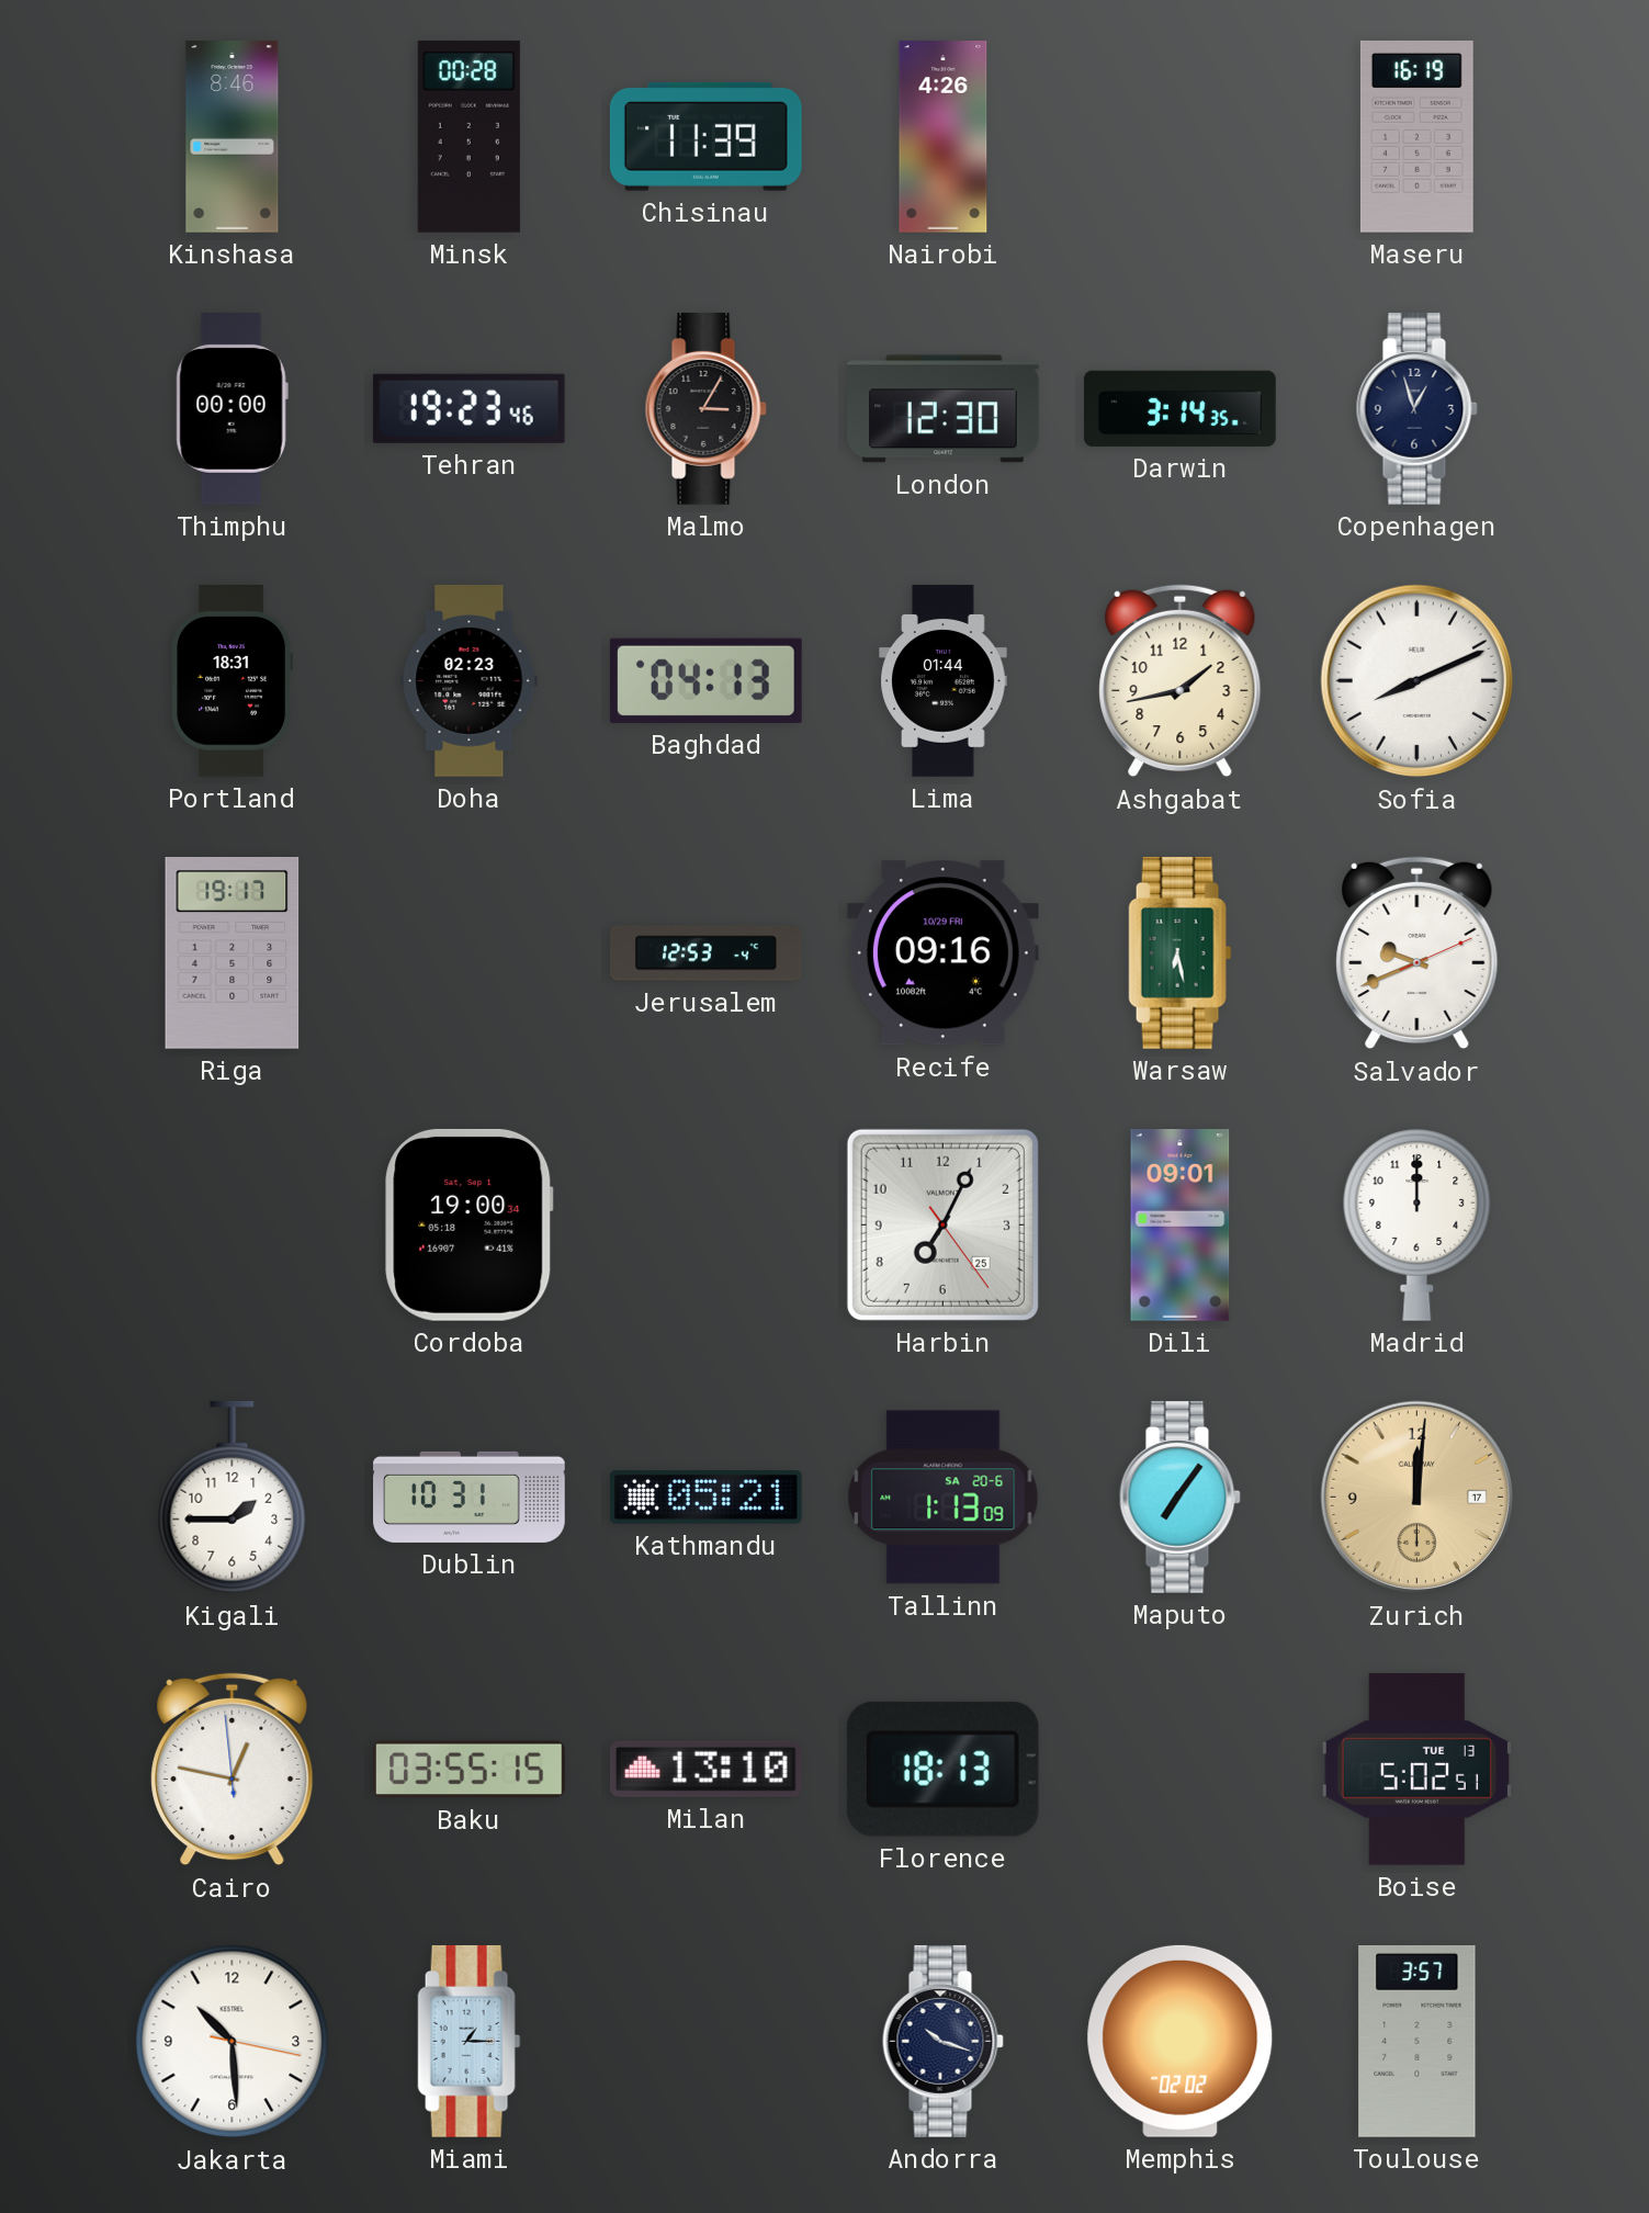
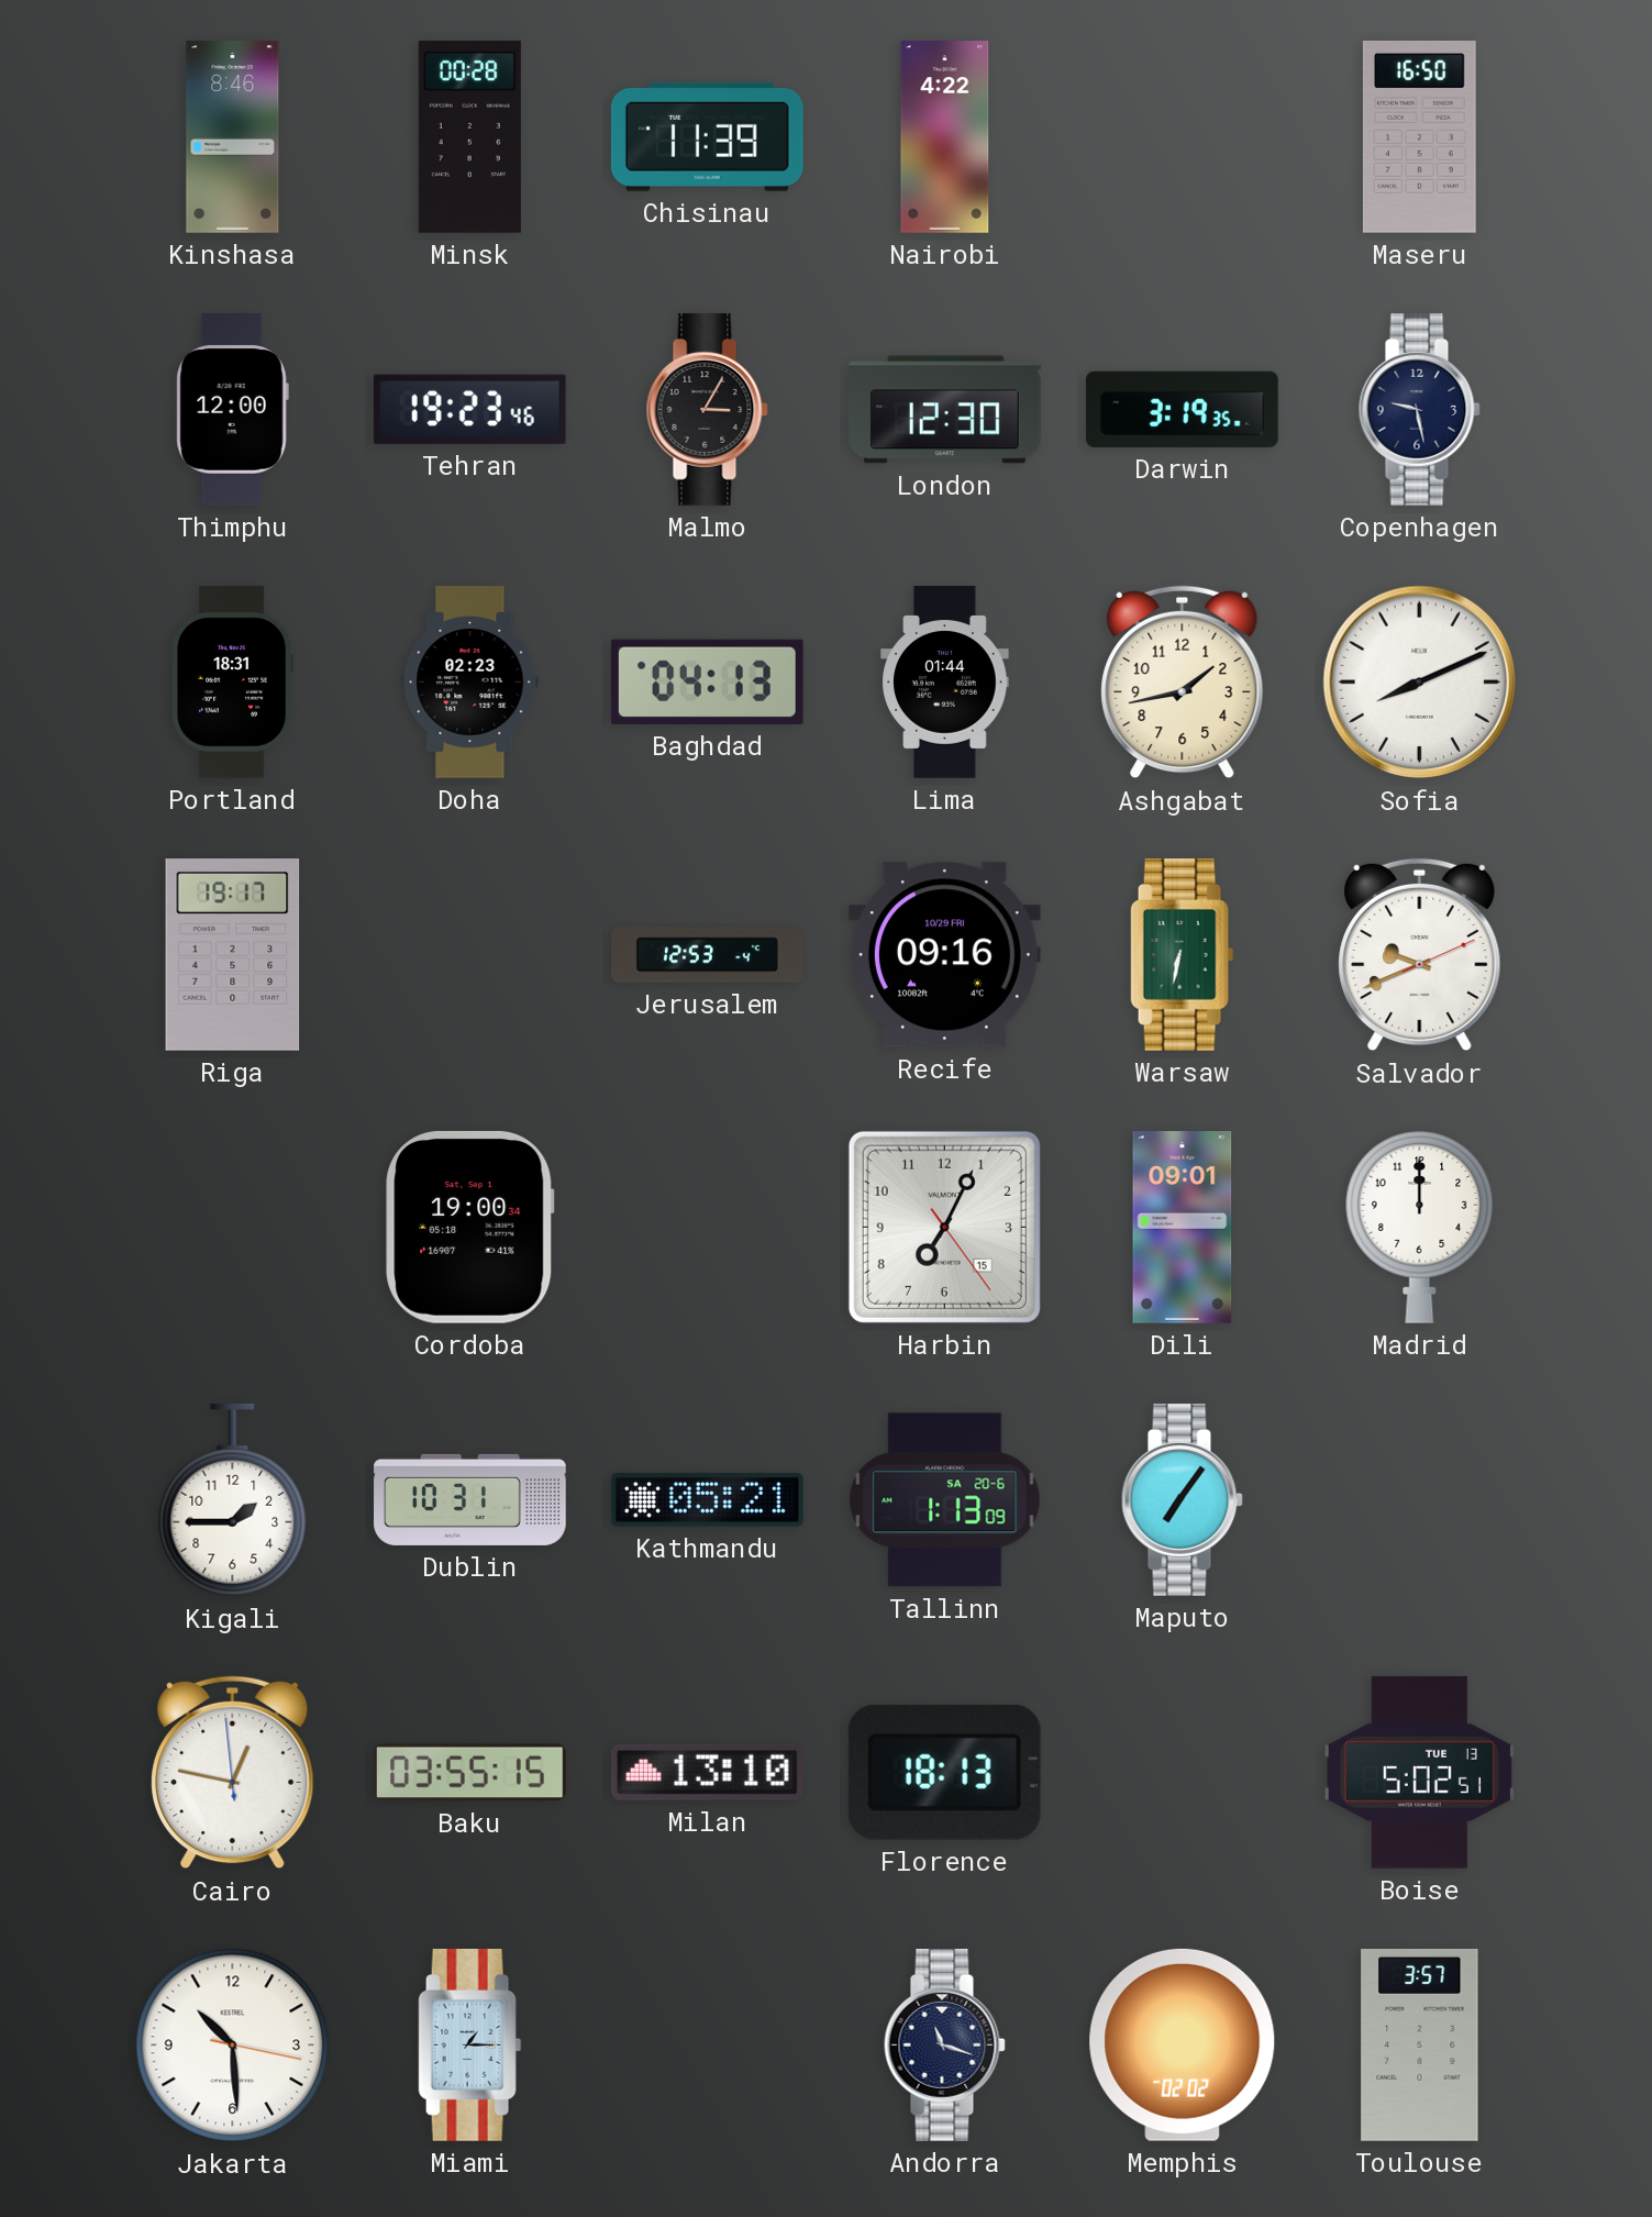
Nairobi: 4:26 -> 4:22
Maseru: 16:19 -> 16:50
Thimphu: 00:00 -> 12:00
Darwin: 3:14 -> 3:19
Copenhagen: 12:57 -> 9:28
Warsaw: 6:28 -> 6:32
Harbin date: 25 -> 15
Zurich: 12:01 -> none
Andorra: 10:18 -> 11:18
